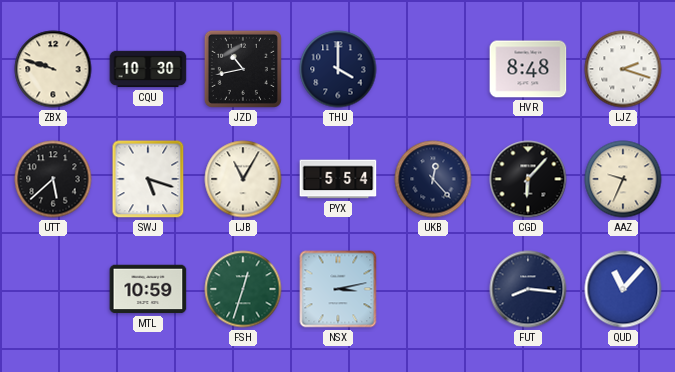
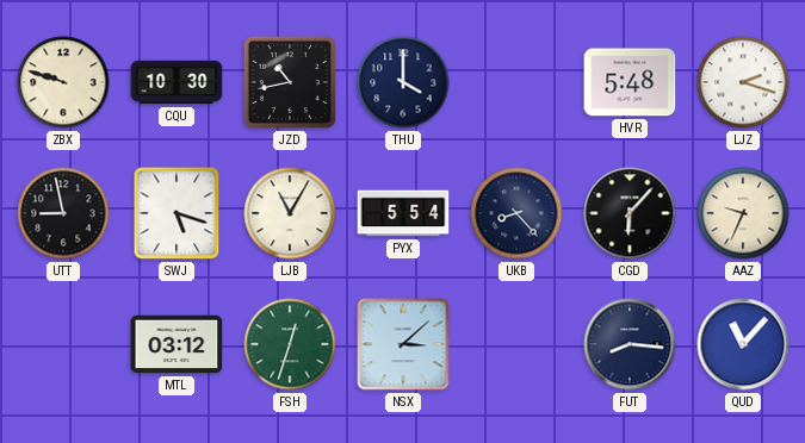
HVR: 8:48 -> 5:48
UTT: 5:38 -> 8:58
UKB: 12:23 -> 8:23
MTL: 10:59 -> 03:12
NSX: 3:13 -> 3:08
